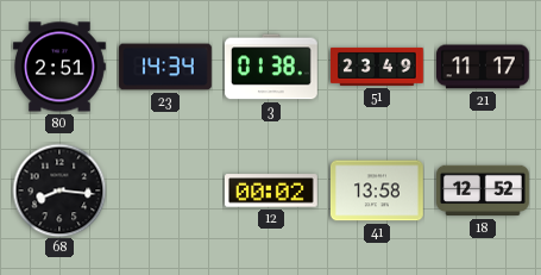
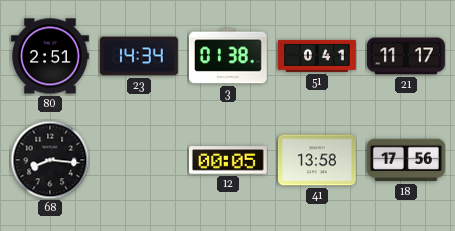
51: 23:49 -> 0:41
12: 00:02 -> 00:05
18: 12:52 -> 17:56
